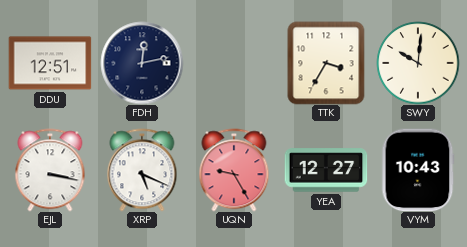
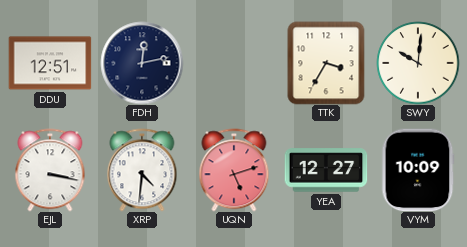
XRP: 5:19 -> 4:31
UQN: 9:25 -> 5:12
VYM: 10:43 -> 10:09
